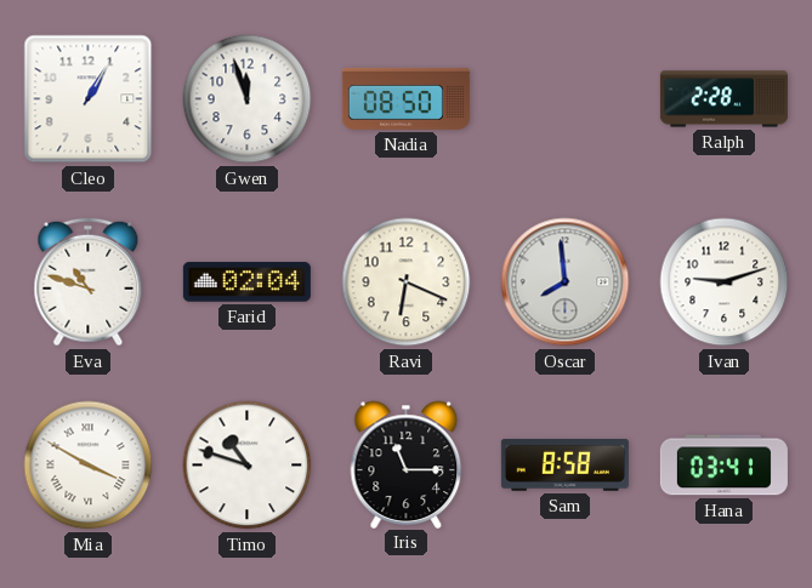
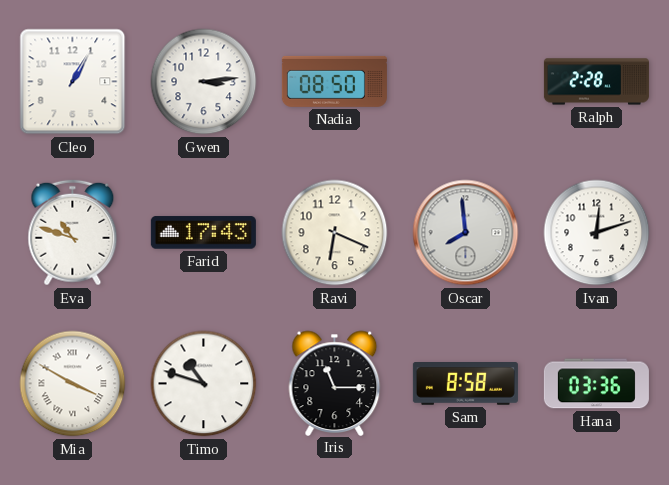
Gwen: 11:57 -> 3:14
Farid: 02:04 -> 17:43
Ivan: 9:12 -> 12:12
Hana: 03:41 -> 03:36
